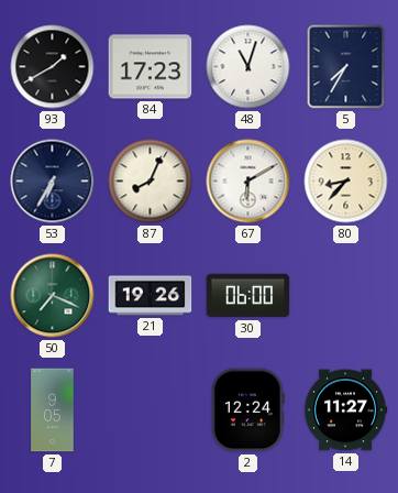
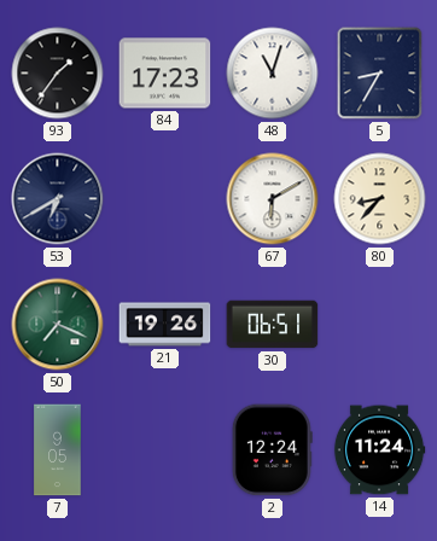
93: 1:40 -> 1:36
5: 7:35 -> 8:35
53: 6:35 -> 6:40
87: 8:04 -> none
30: 06:00 -> 06:51
14: 11:27 -> 11:24
